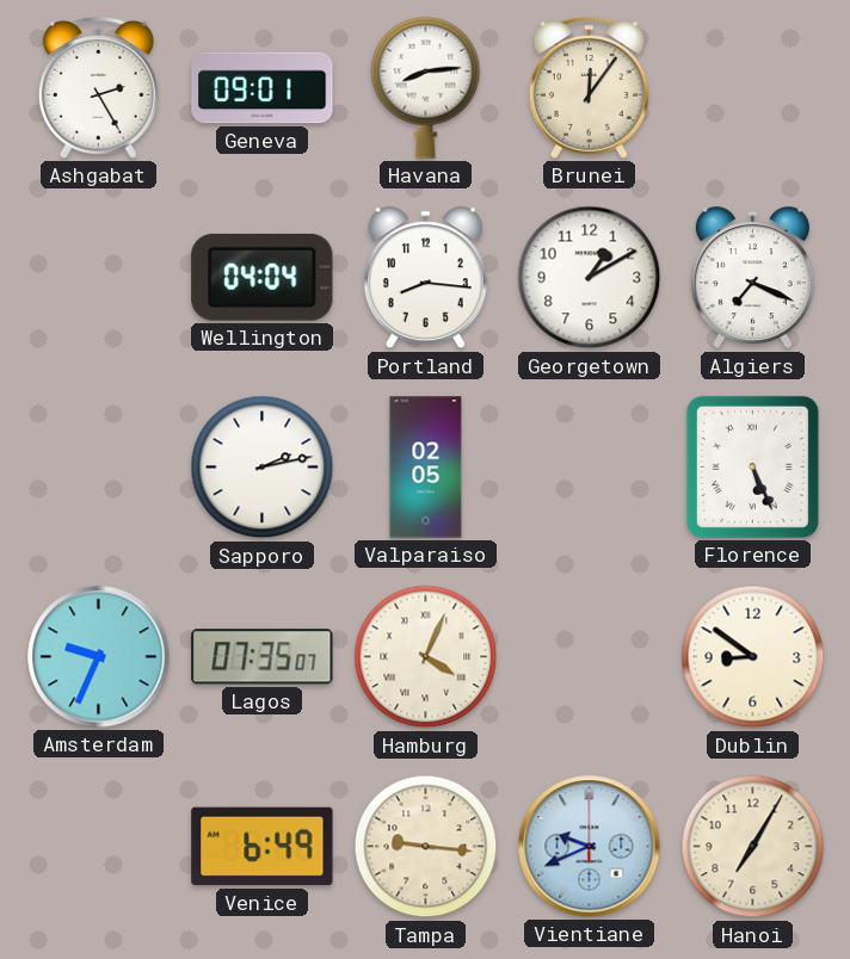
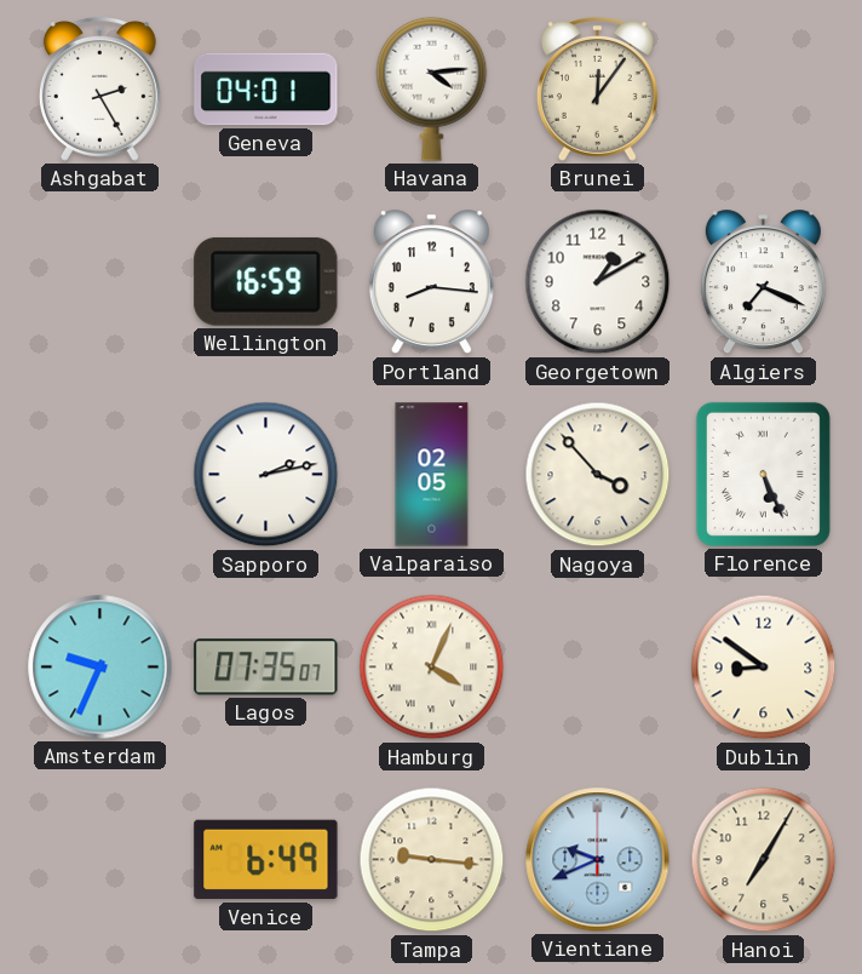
Geneva: 09:01 -> 04:01
Havana: 8:14 -> 4:14
Wellington: 04:04 -> 16:59
Nagoya: none -> 3:53
